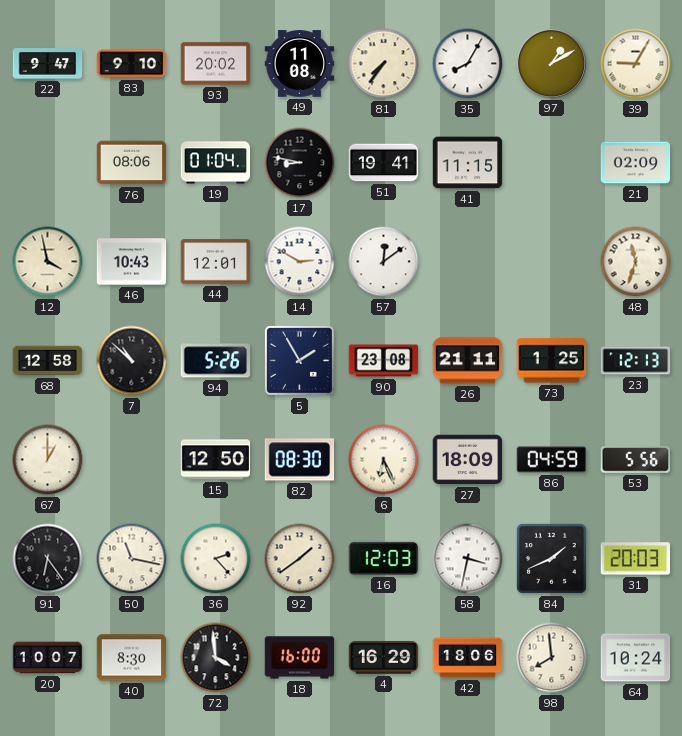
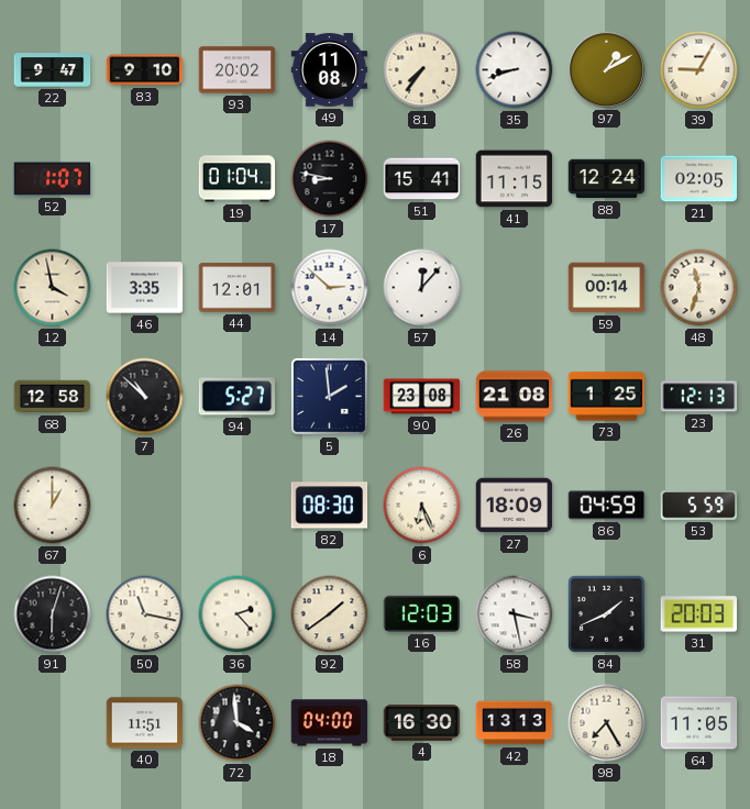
35: 8:05 -> 8:42
52: none -> 1:07
76: 08:06 -> none
51: 19:41 -> 15:41
88: none -> 12:24
21: 02:09 -> 02:05
46: 10:43 -> 3:35
14: 2:50 -> 2:52
57: 12:09 -> 12:07
59: none -> 00:14
94: 5:26 -> 5:27
5: 1:55 -> 1:59
26: 21:11 -> 21:08
15: 12:50 -> none
53: 5:56 -> 5:59
91: 6:24 -> 6:03
58: 3:32 -> 3:28
20: 10:07 -> none
40: 8:30 -> 11:51
18: 16:00 -> 04:00
4: 16:29 -> 16:30
42: 18:06 -> 13:13
98: 7:59 -> 7:25
64: 10:24 -> 11:05
